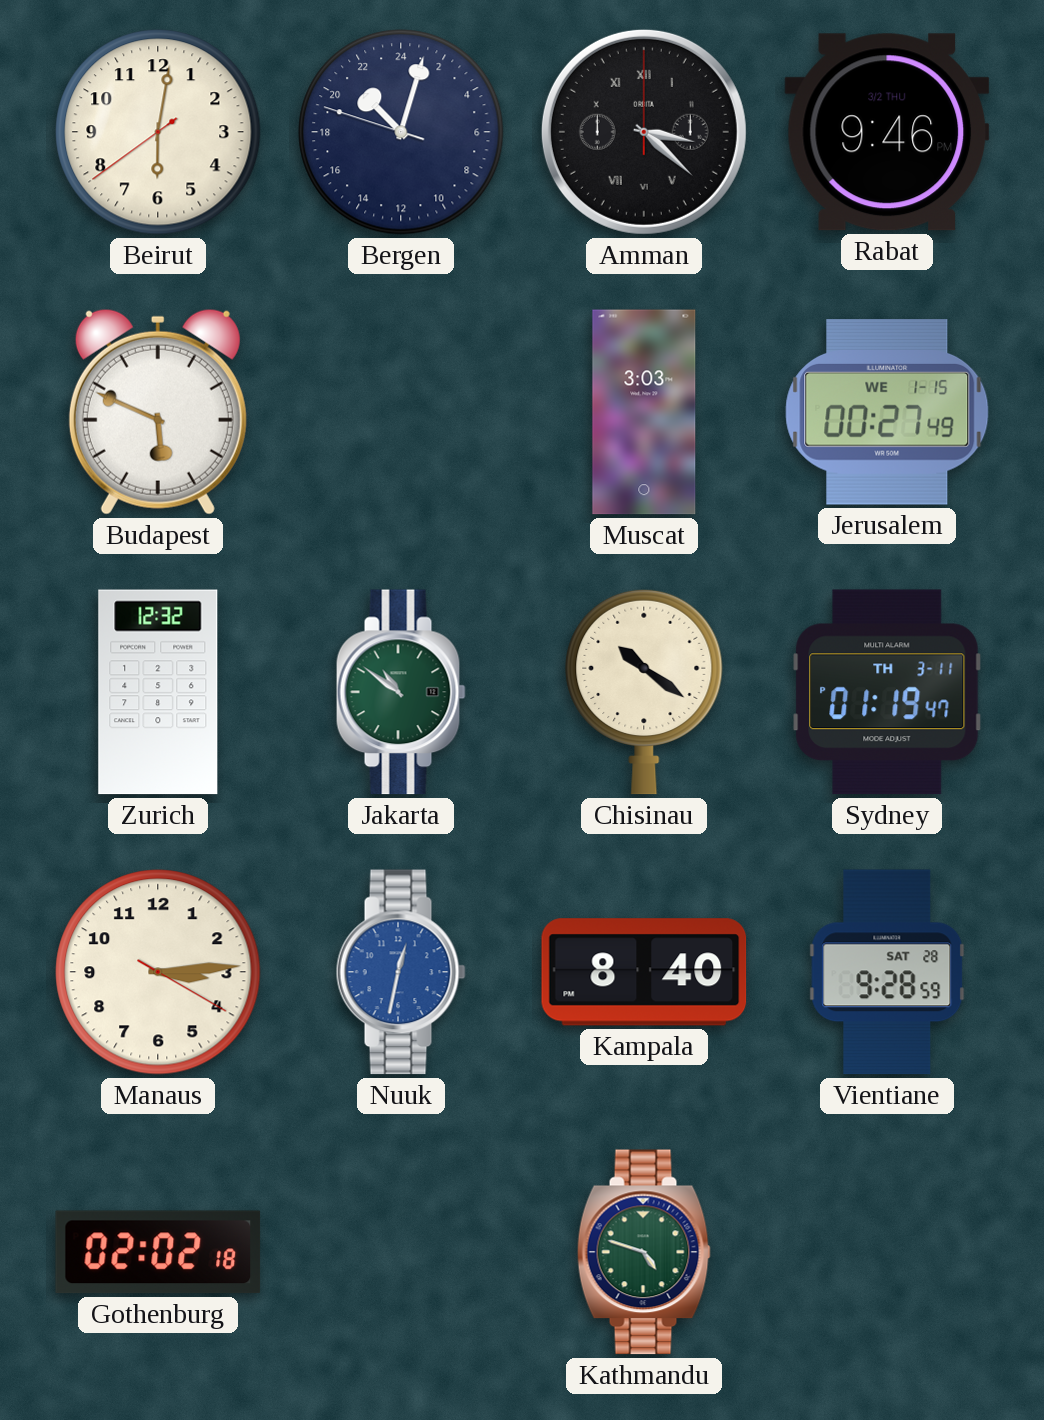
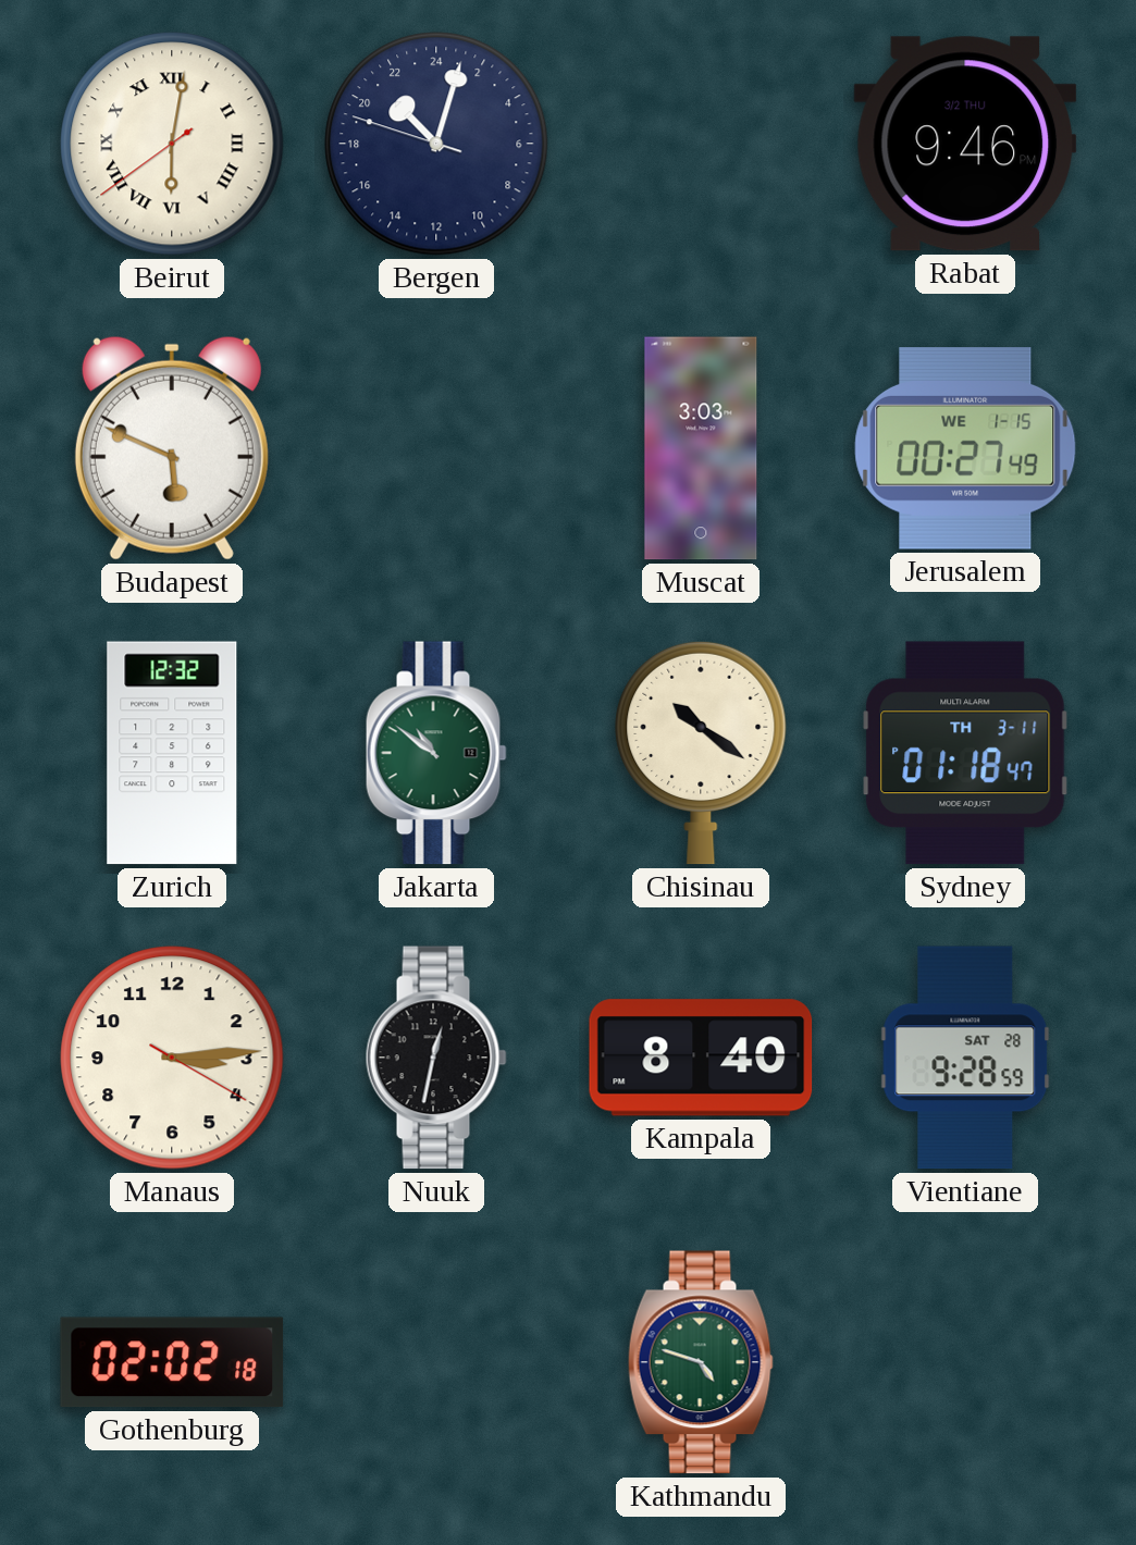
Beirut numerals: Arabic -> Roman
Amman: 3:22 -> none
Sydney: 01:19 -> 01:18
Nuuk dial: blue -> black
